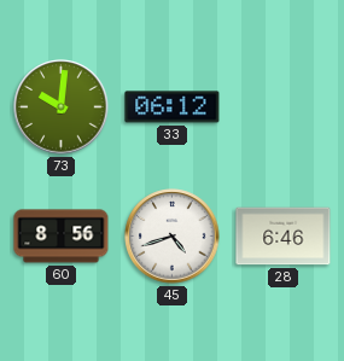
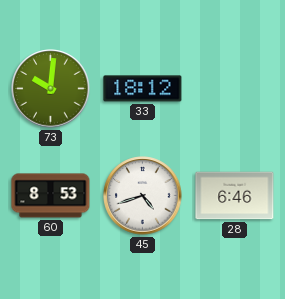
33: 06:12 -> 18:12
60: 8:56 -> 8:53
